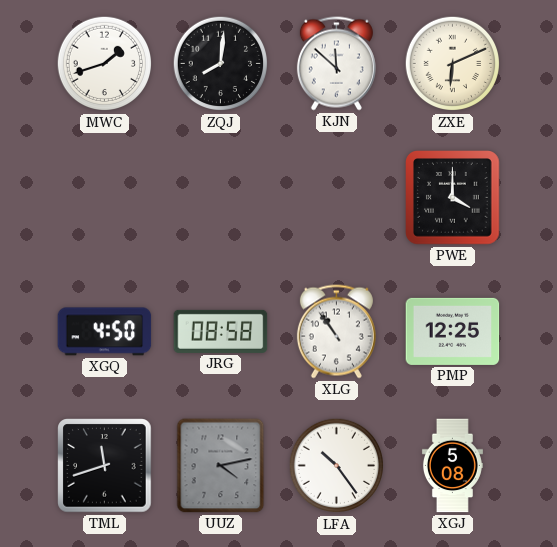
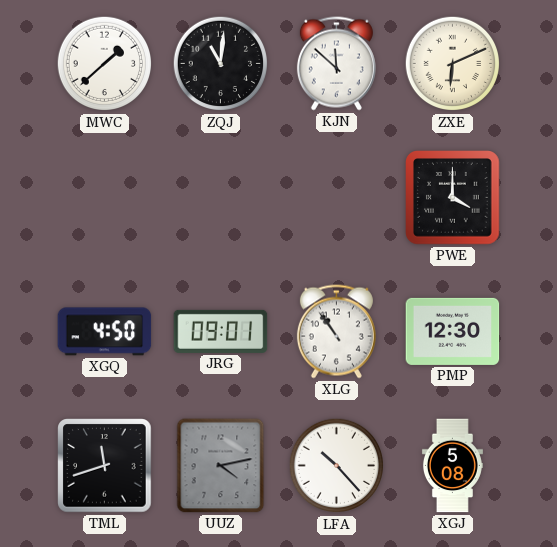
MWC: 1:42 -> 1:38
ZQJ: 8:01 -> 11:01
JRG: 08:58 -> 09:01
PMP: 12:25 -> 12:30
LFA: 10:24 -> 10:23
